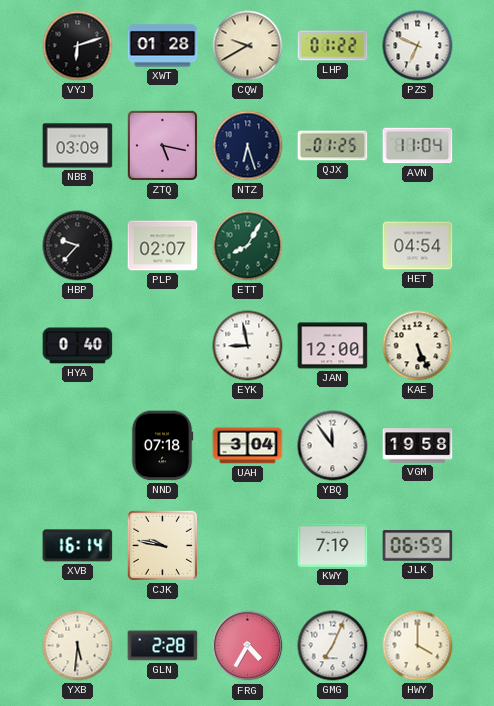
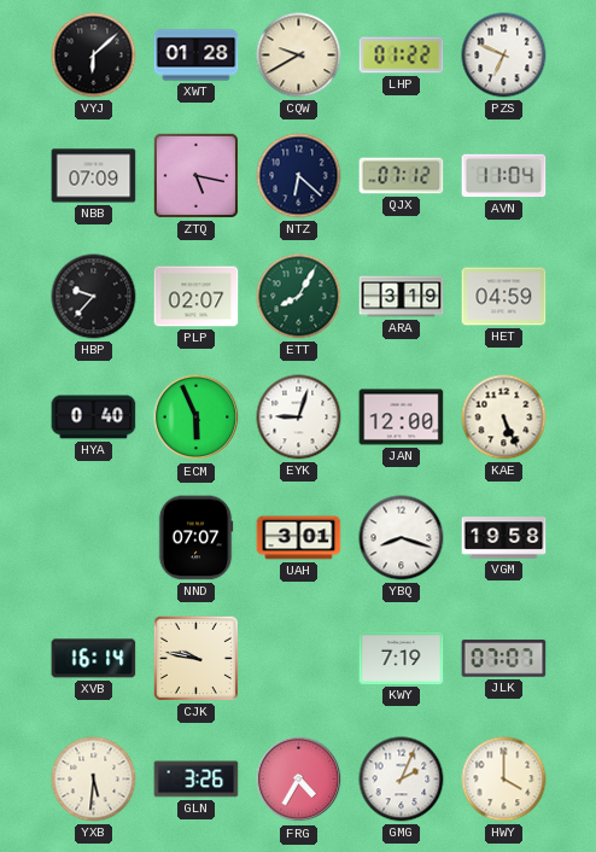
VYJ: 6:12 -> 6:08
NBB: 03:09 -> 07:09
NTZ: 6:27 -> 6:22
QJX: 01:25 -> 07:12
ARA: none -> 3:19
HET: 04:54 -> 04:59
ECM: none -> 5:56
EYK: 8:58 -> 9:03
NND: 07:18 -> 07:07
UAH: 3:04 -> 3:01
YBQ: 11:54 -> 8:18
JLK: 06:59 -> 07:07
GLN: 2:28 -> 3:26
GMG: 7:04 -> 2:04
